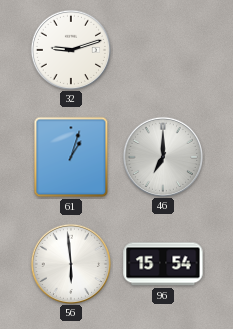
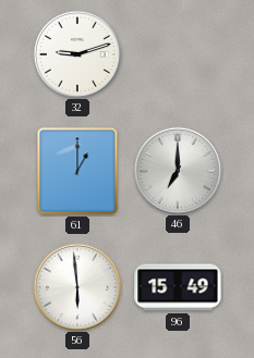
61: 1:03 -> 1:00
96: 15:54 -> 15:49
